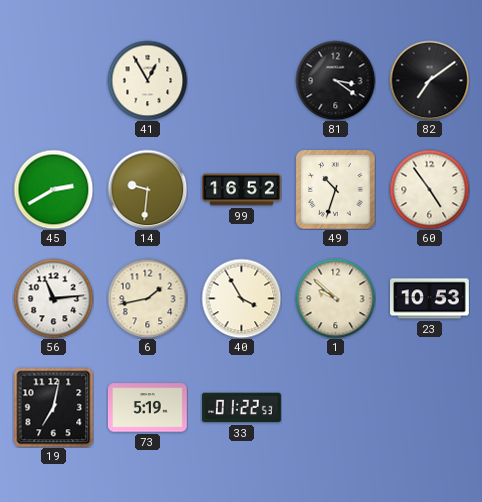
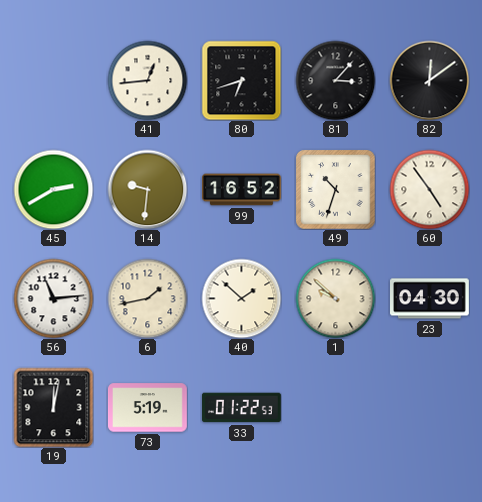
41: 12:55 -> 12:44
80: none -> 6:42
81: 3:21 -> 3:07
82: 7:09 -> 12:09
40: 3:55 -> 1:52
23: 10:53 -> 04:30
19: 7:02 -> 12:02
